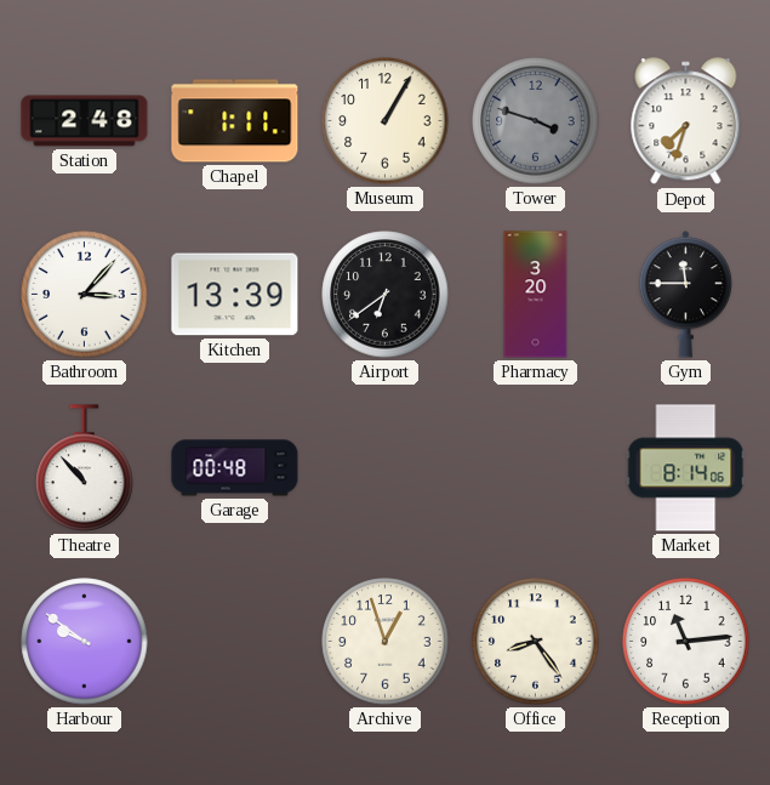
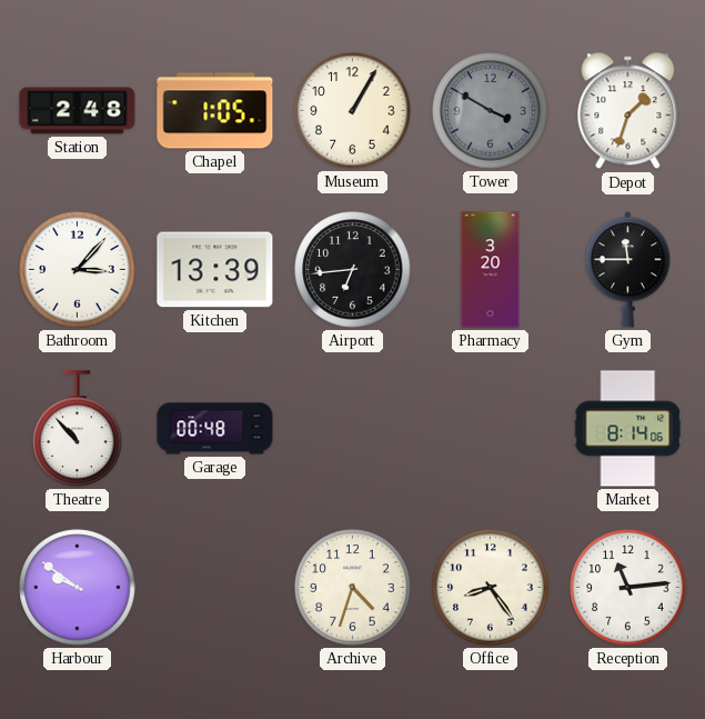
Chapel: 1:11 -> 1:05
Tower: 3:48 -> 3:50
Depot: 7:33 -> 1:33
Airport: 6:39 -> 6:44
Archive: 12:57 -> 4:33
